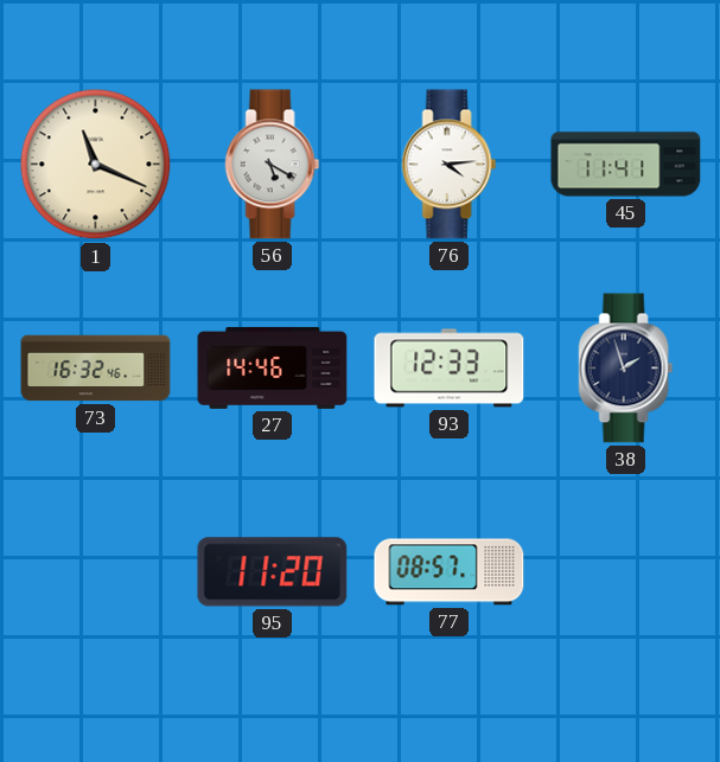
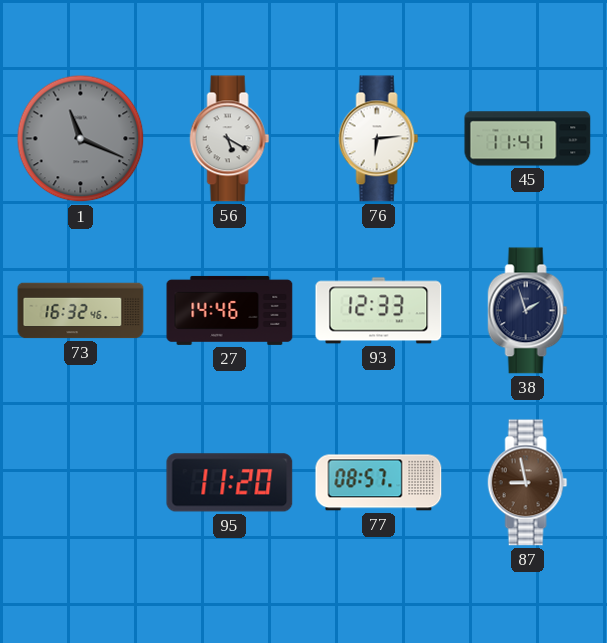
1 dial: cream -> grey
76: 4:14 -> 6:14
87: none -> 8:58
